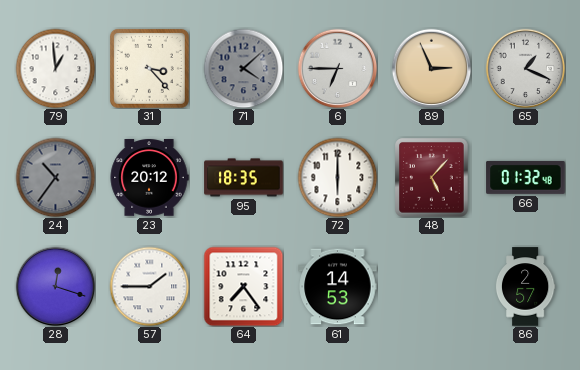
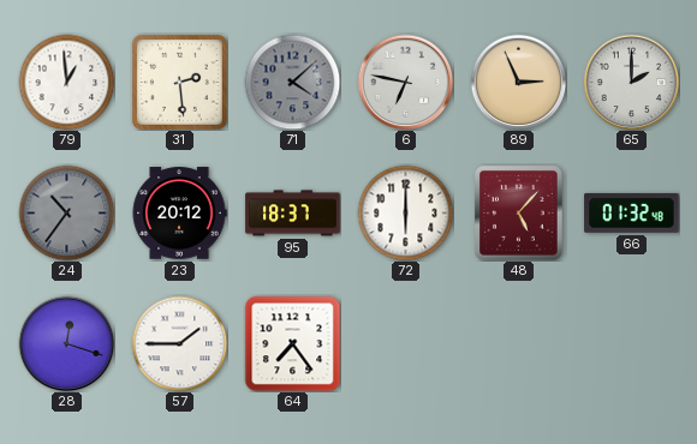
31: 3:23 -> 2:29
6: 6:45 -> 6:47
65: 1:19 -> 2:00
95: 18:35 -> 18:37
61: 14:53 -> none
86: 2:57 -> none
